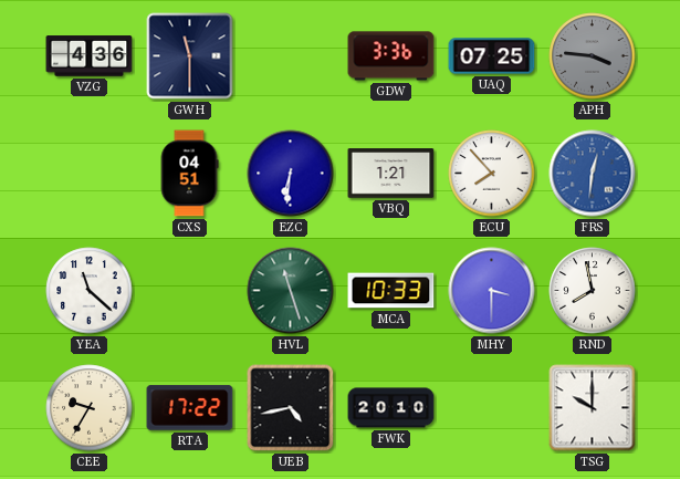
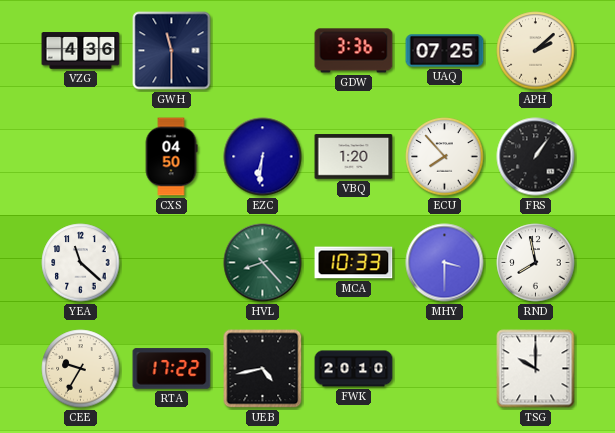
APH: 3:46 -> 2:08
APH dial: grey -> cream
CXS: 04:51 -> 04:50
VBQ: 1:21 -> 1:20
FRS: 12:31 -> 1:06
FRS dial: blue -> black
HVL: 11:27 -> 8:23
